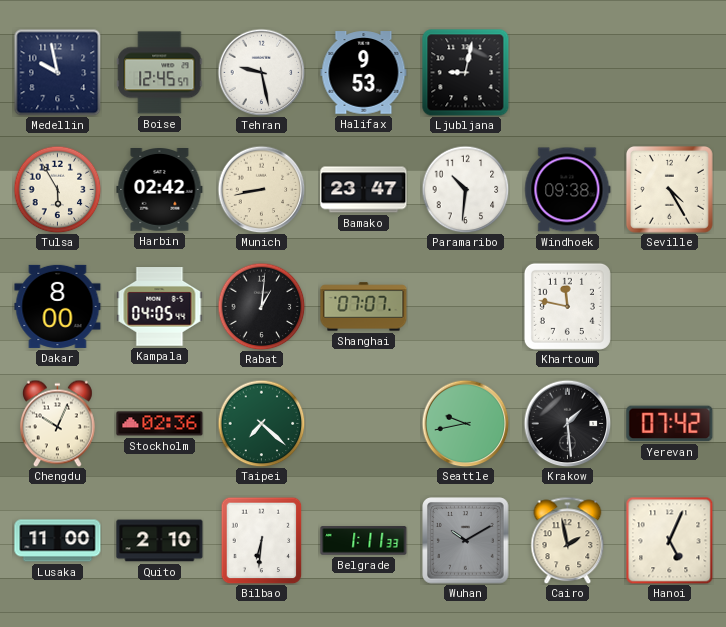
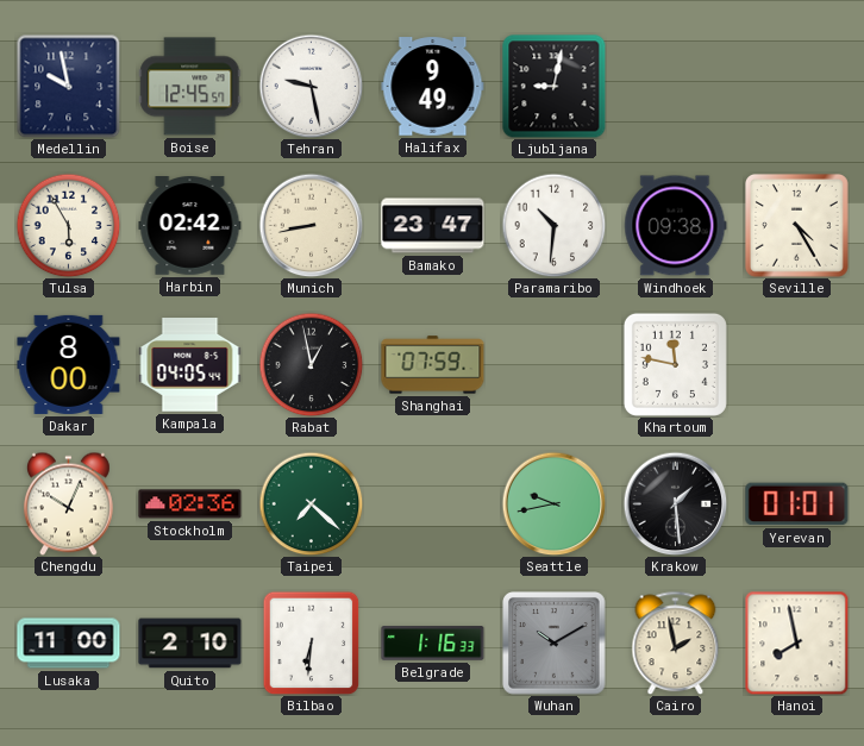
Halifax: 9:53 -> 9:49
Rabat: 1:01 -> 12:58
Shanghai: 07:07 -> 07:59
Yerevan: 07:42 -> 01:01
Belgrade: 1:11 -> 1:16
Hanoi: 5:04 -> 7:58
